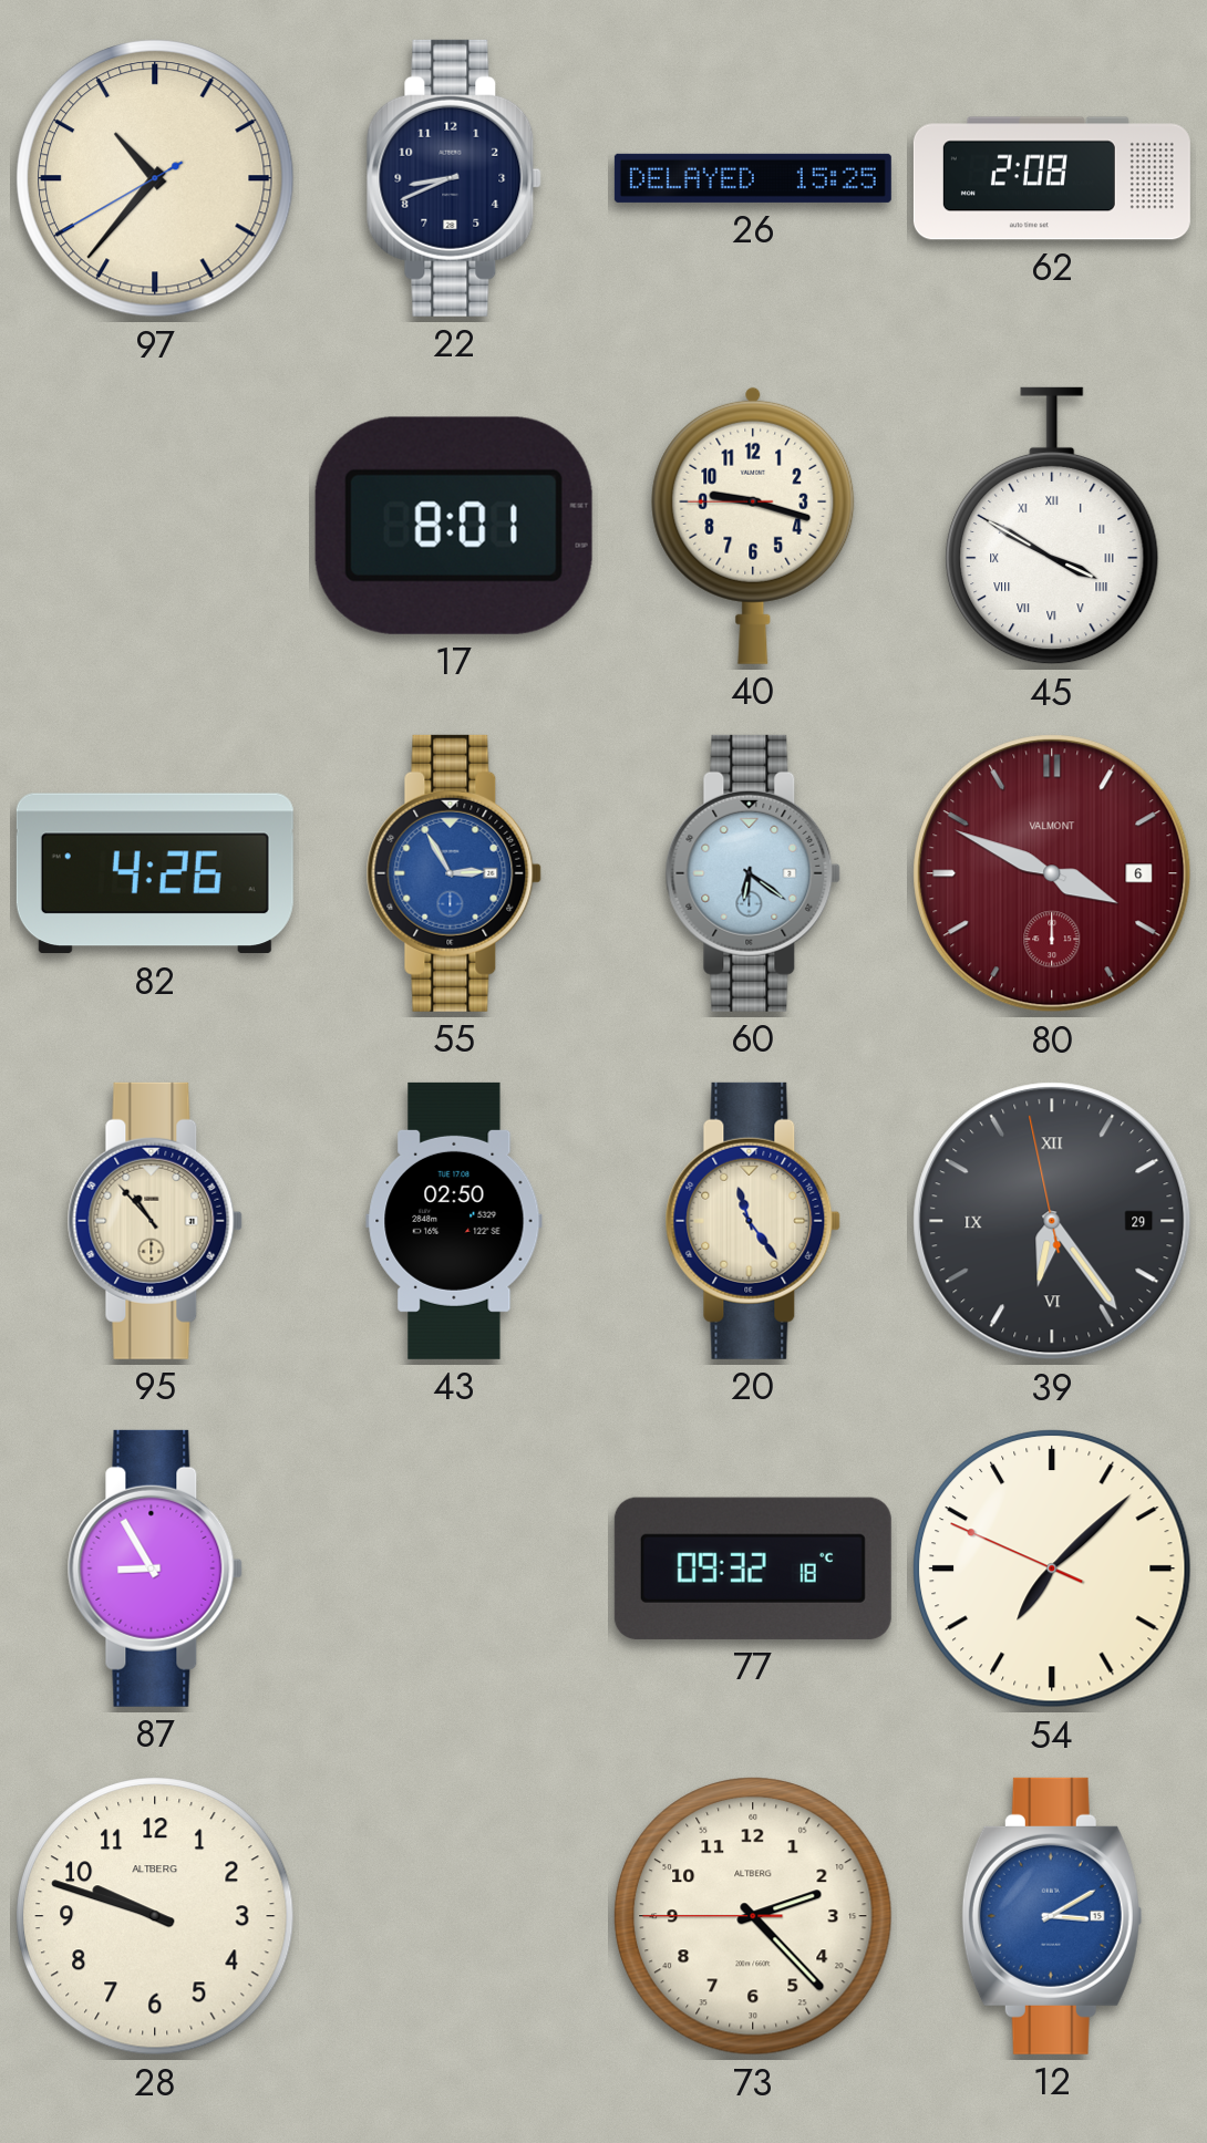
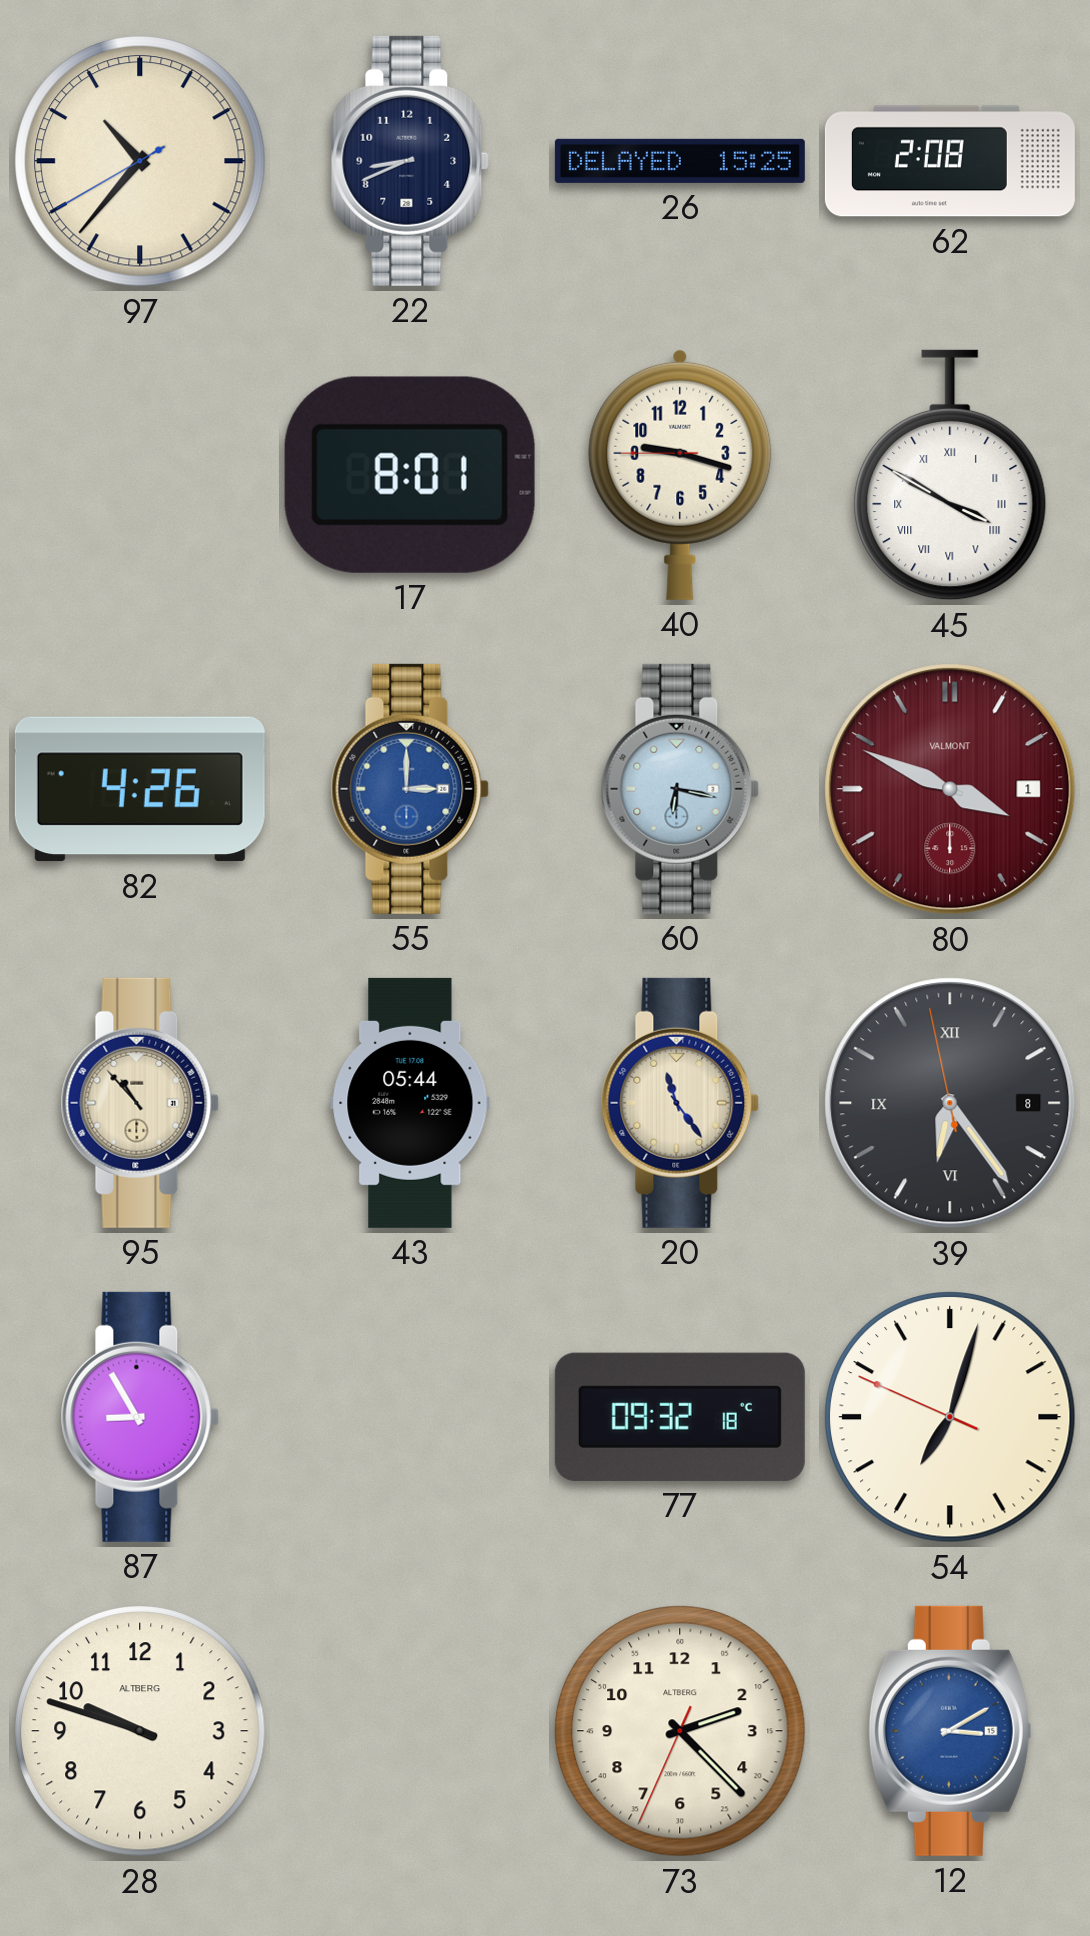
55: 2:55 -> 3:00
60: 6:21 -> 6:17
80 date: 6 -> 1
43: 02:50 -> 05:44
39 date: 29 -> 8
54: 7:07 -> 7:02
73: 2:22:45 -> 2:22:34
